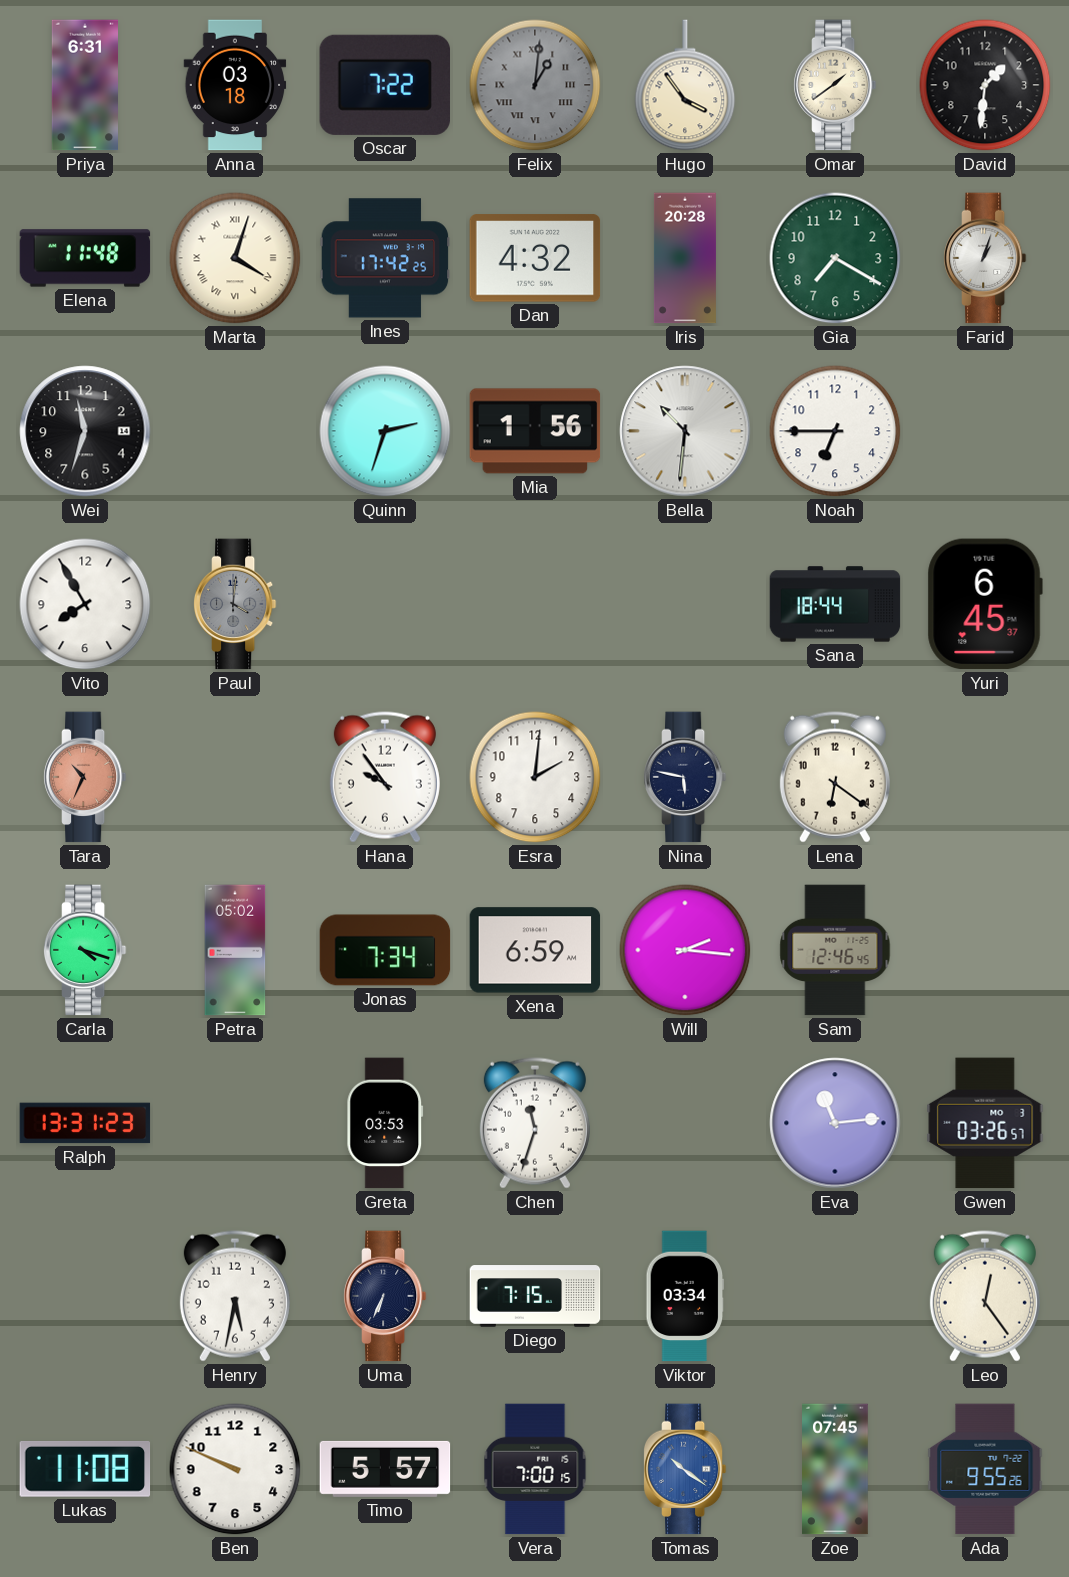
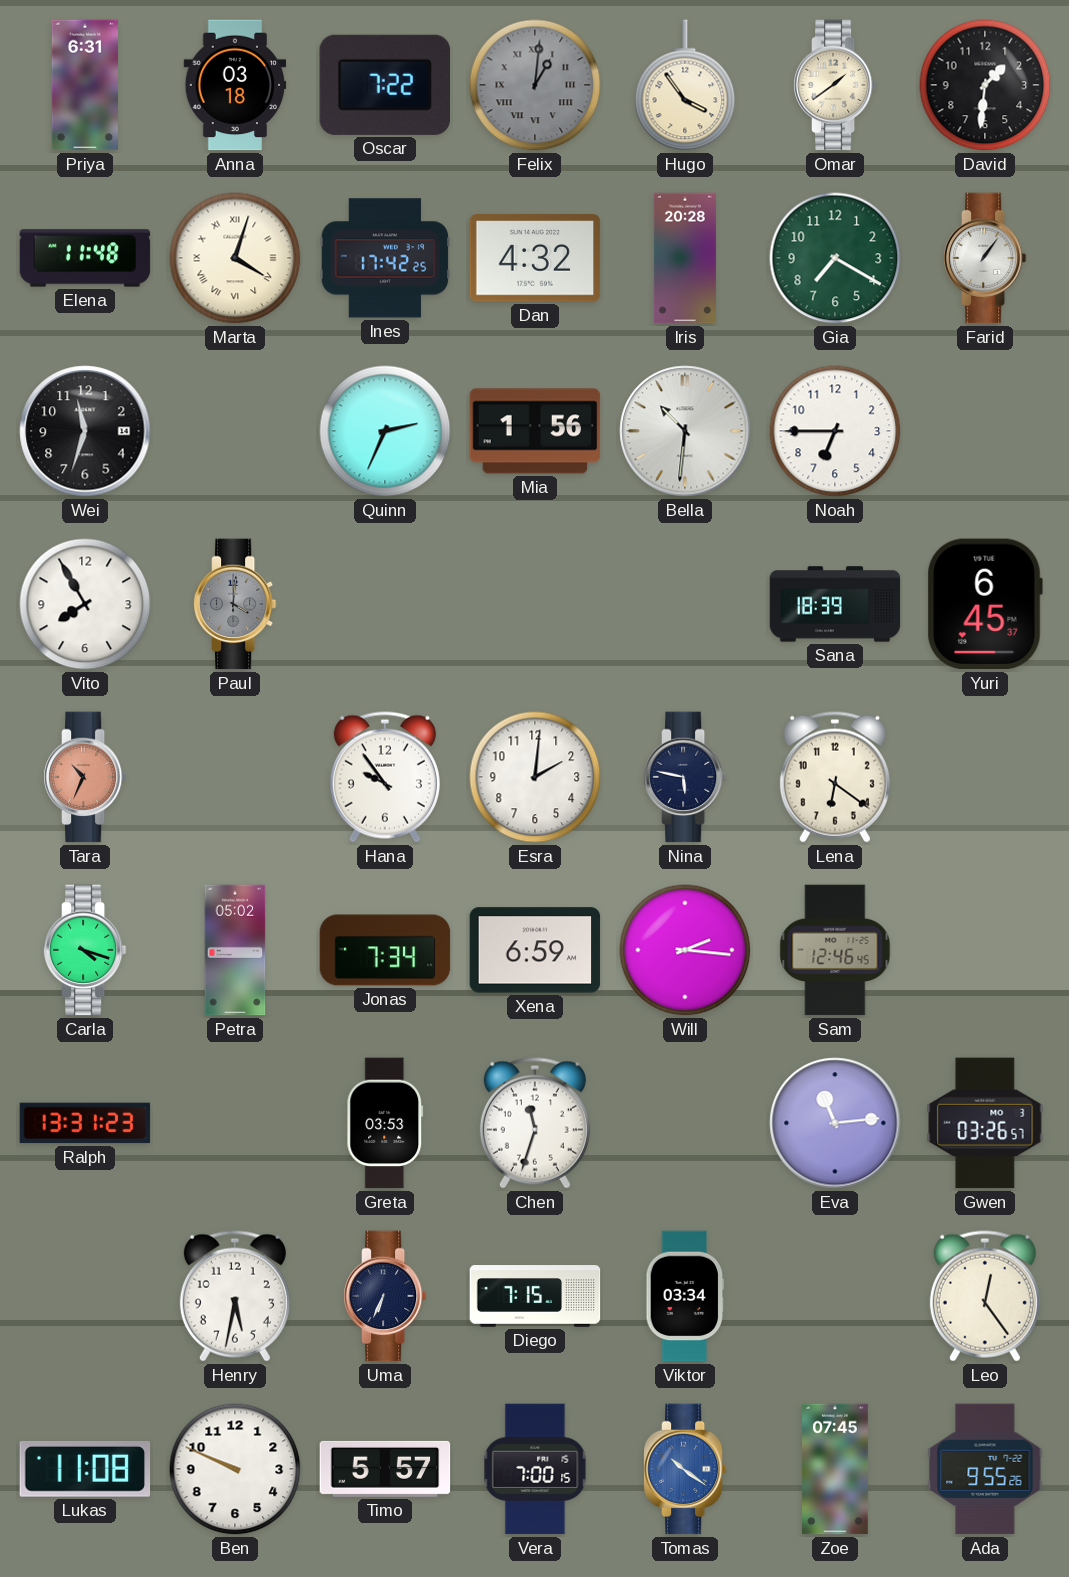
Farid: 1:03 -> 1:06
Quinn: 2:33 -> 2:34
Sana: 18:44 -> 18:39
